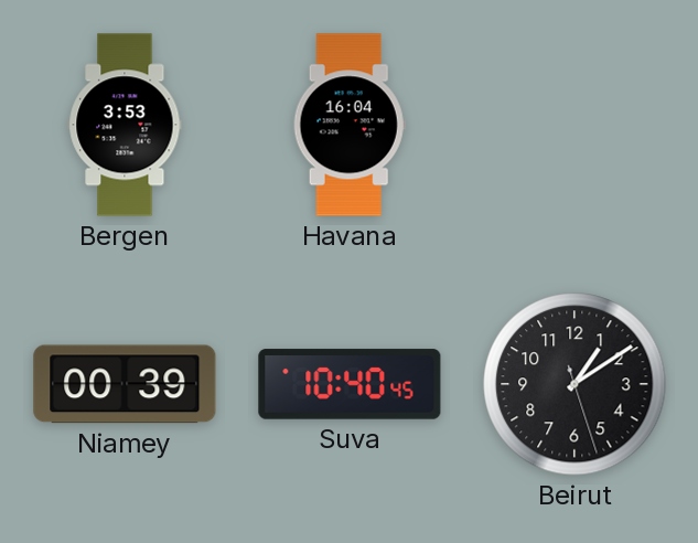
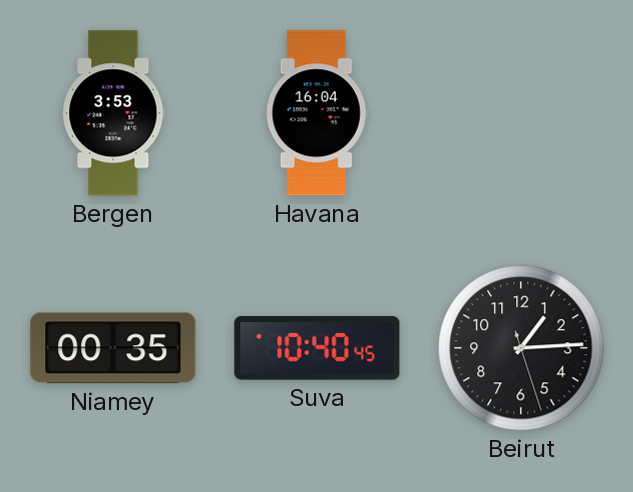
Niamey: 00:39 -> 00:35
Beirut: 1:09 -> 1:14
